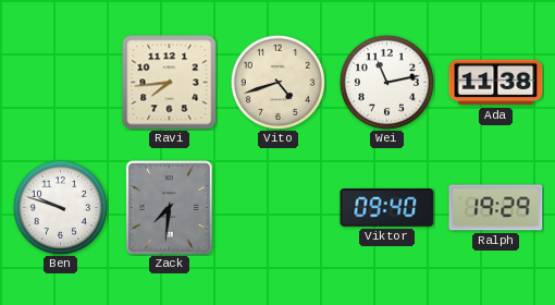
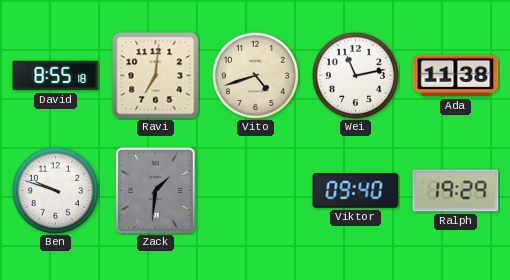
David: none -> 8:55
Ravi: 7:44 -> 7:01
Zack: 7:31 -> 1:31
